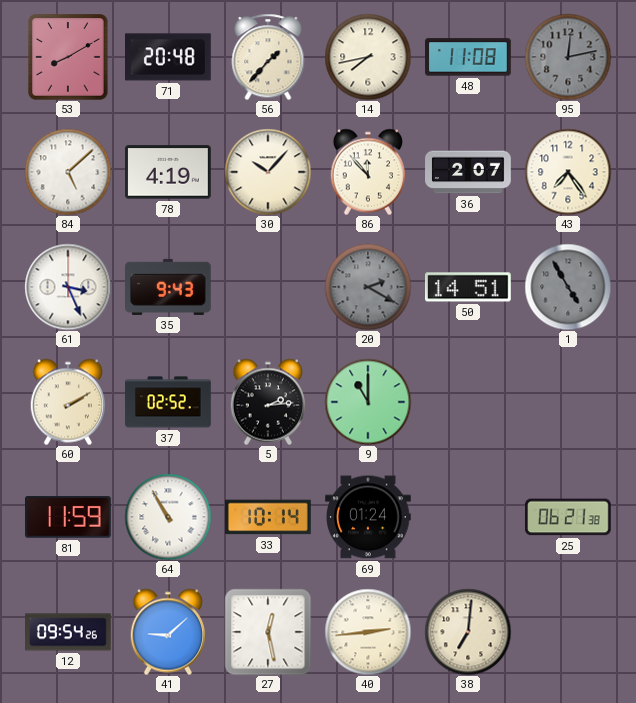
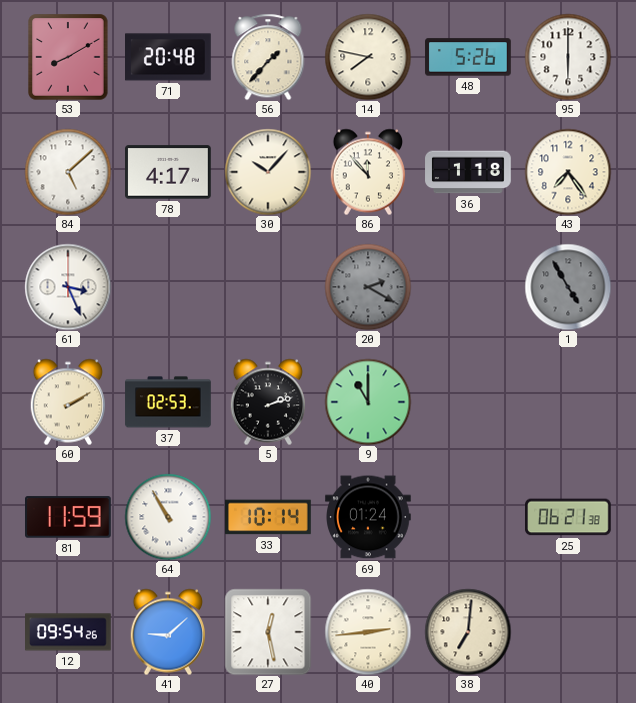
14: 7:43 -> 7:47
48: 11:08 -> 5:26
95: 12:13 -> 6:00
95 dial: grey -> white
78: 4:19 -> 4:17
36: 2:07 -> 1:18
35: 9:43 -> none
50: 14:51 -> none
37: 02:52 -> 02:53
5: 2:14 -> 2:12
